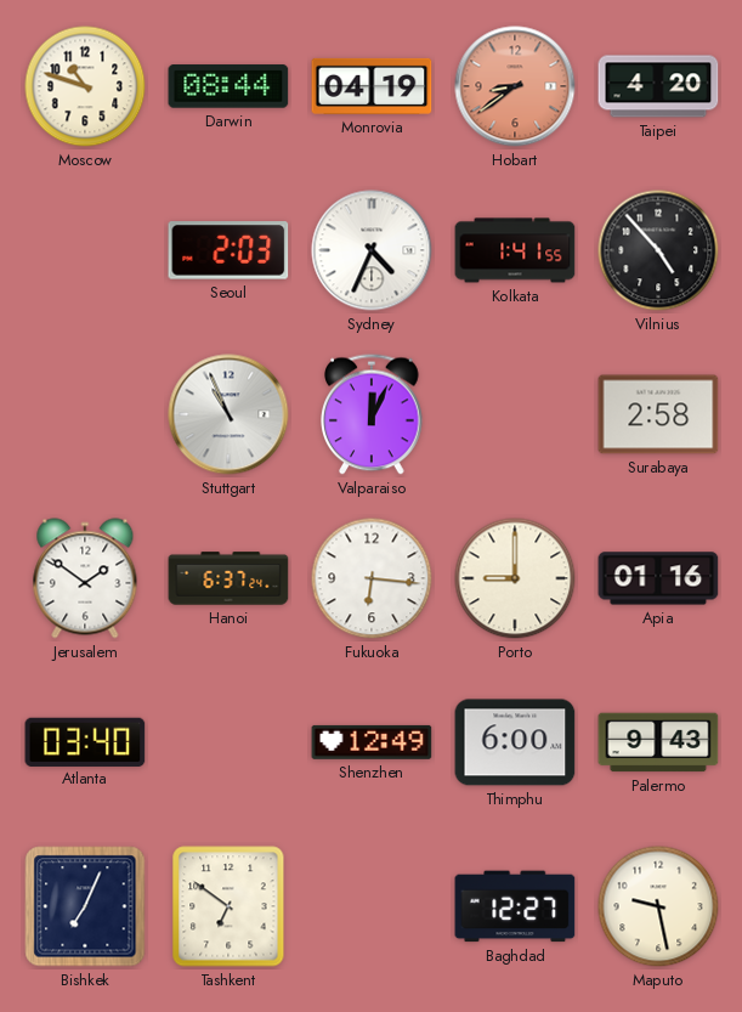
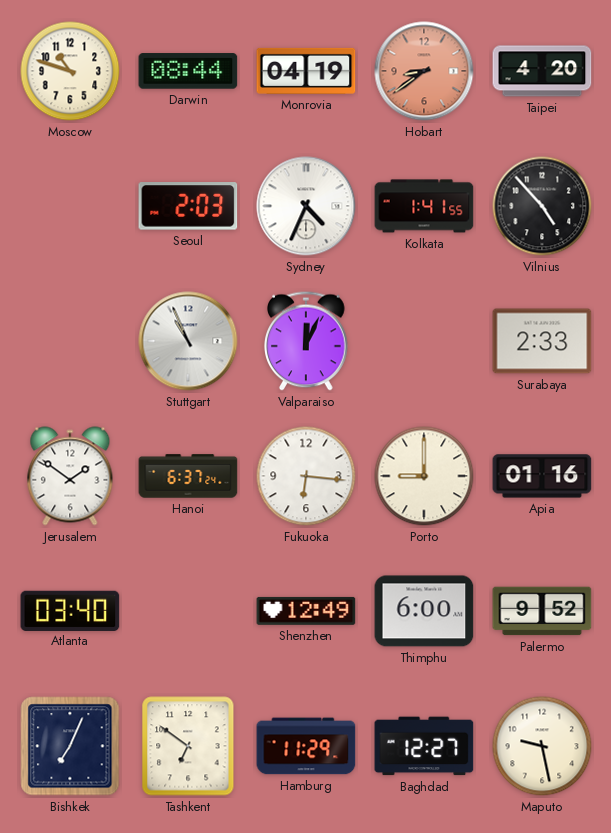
Surabaya: 2:58 -> 2:33
Palermo: 9:43 -> 9:52
Hamburg: none -> 11:29
